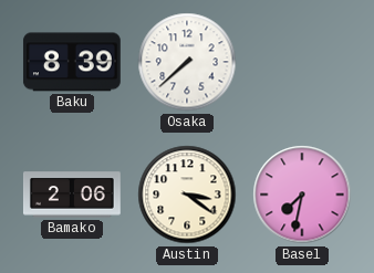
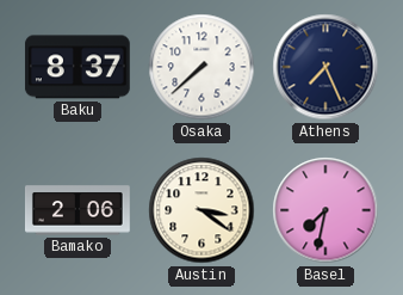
Baku: 8:39 -> 8:37
Athens: none -> 7:26
